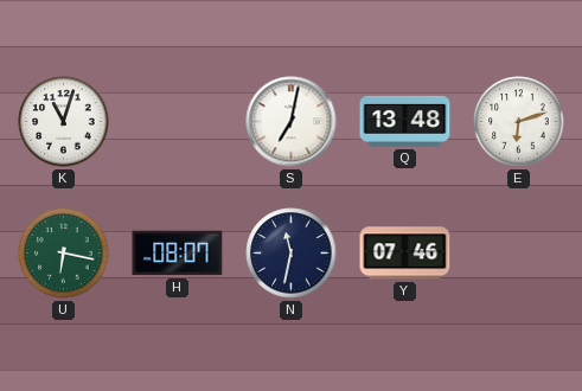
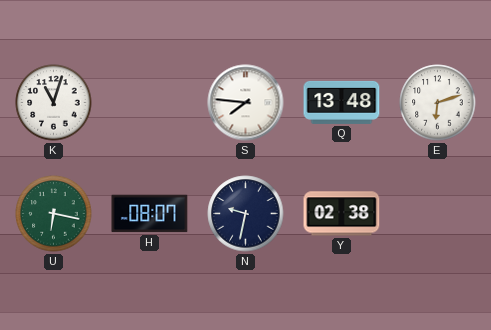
S: 7:02 -> 7:46
N: 11:32 -> 9:32
Y: 07:46 -> 02:38
